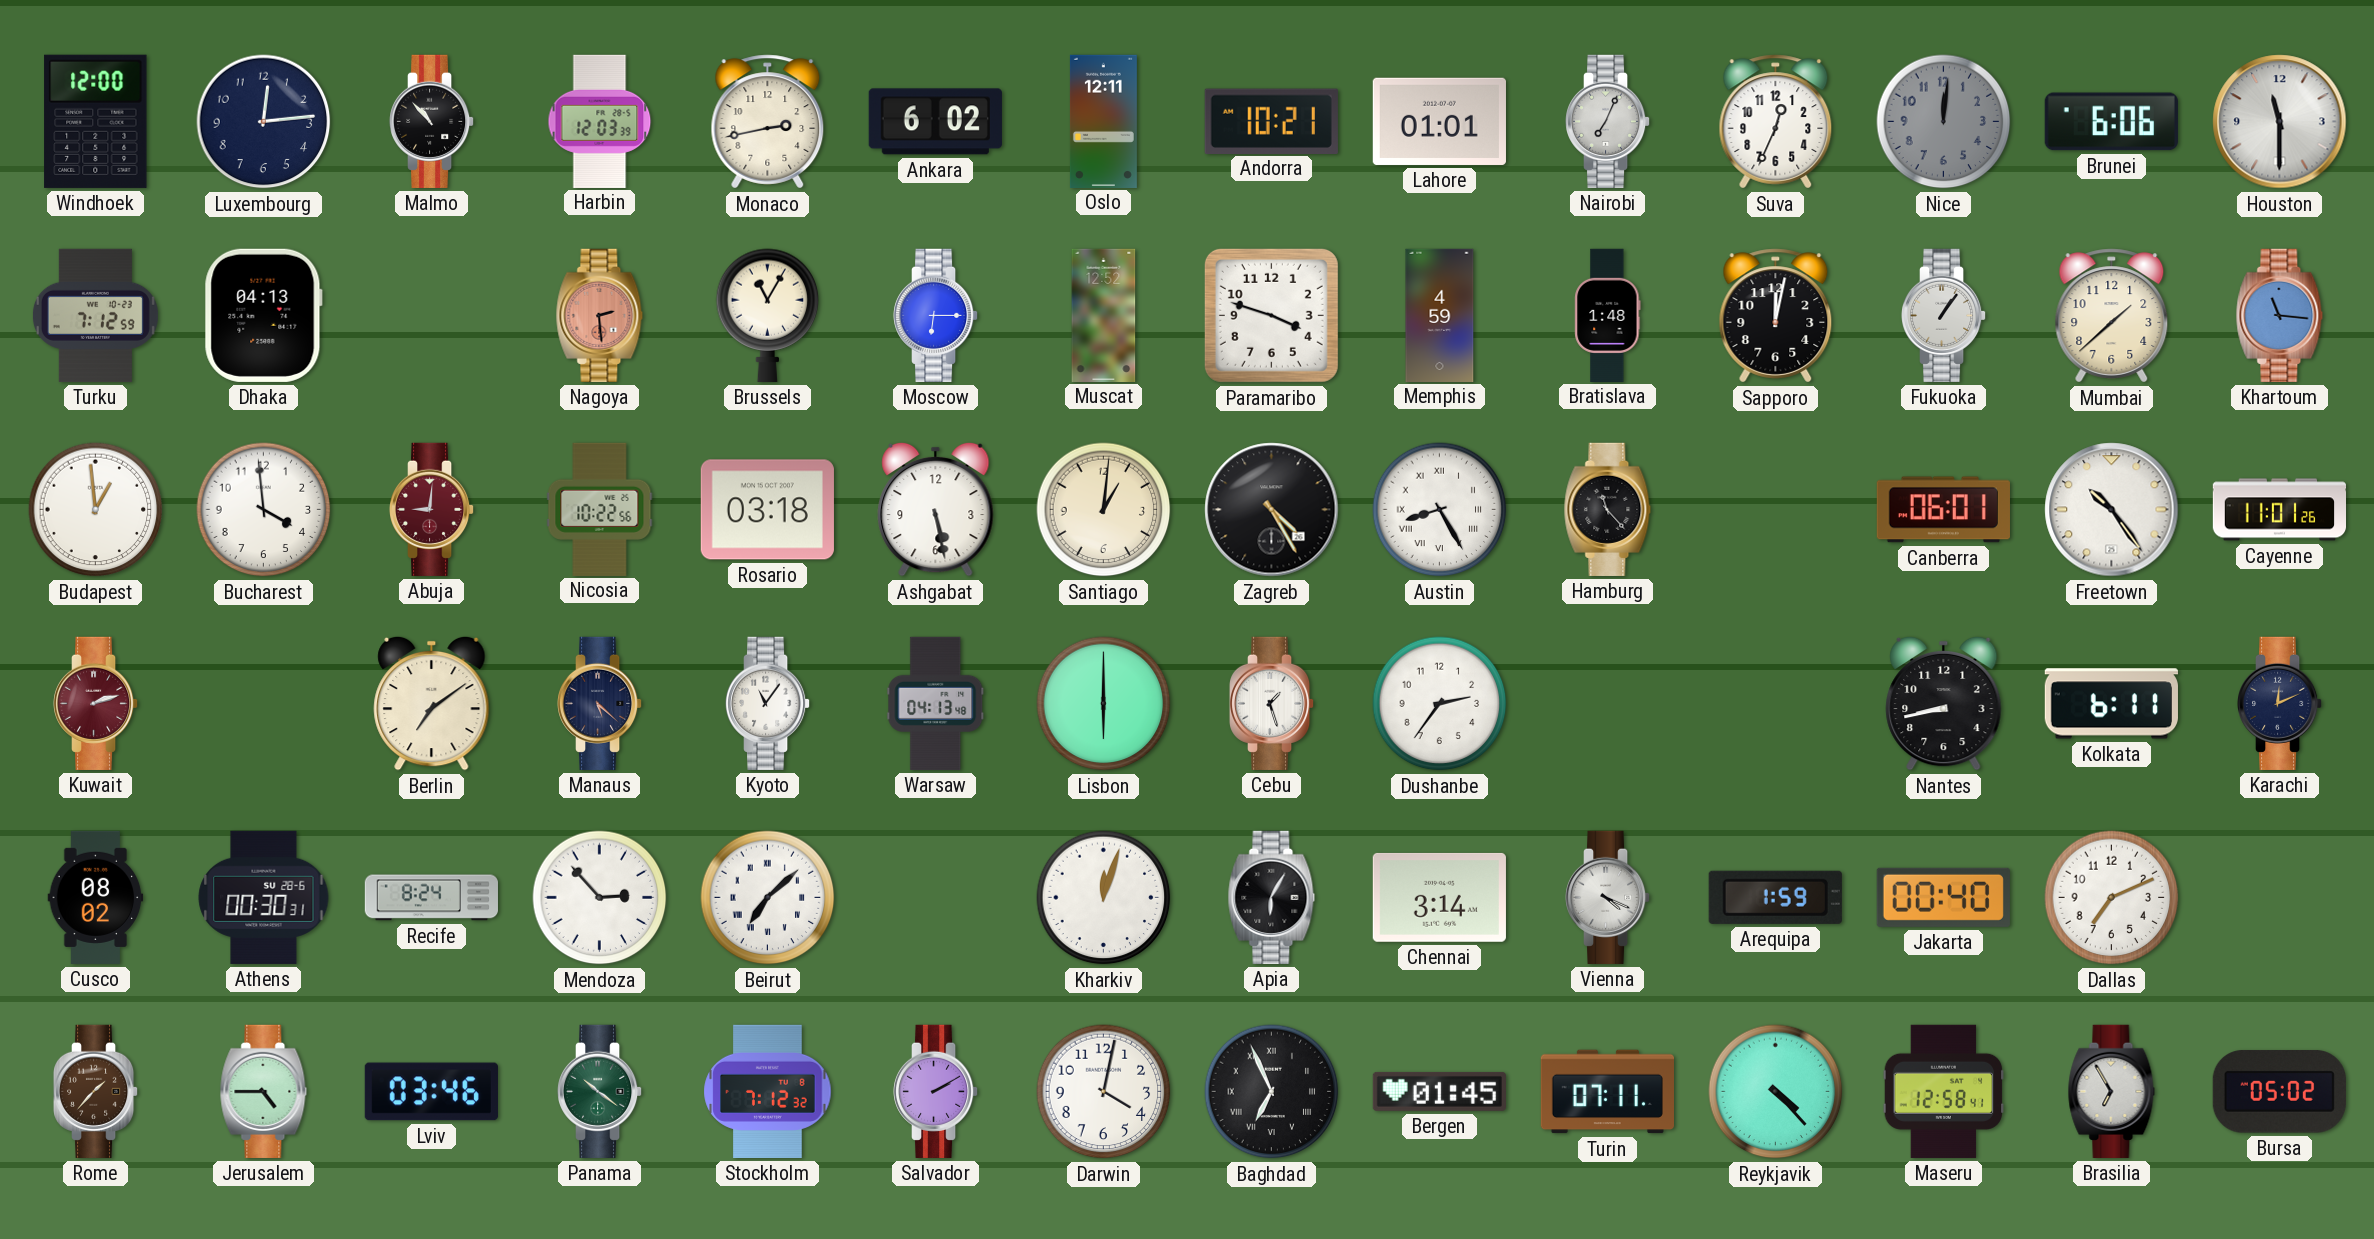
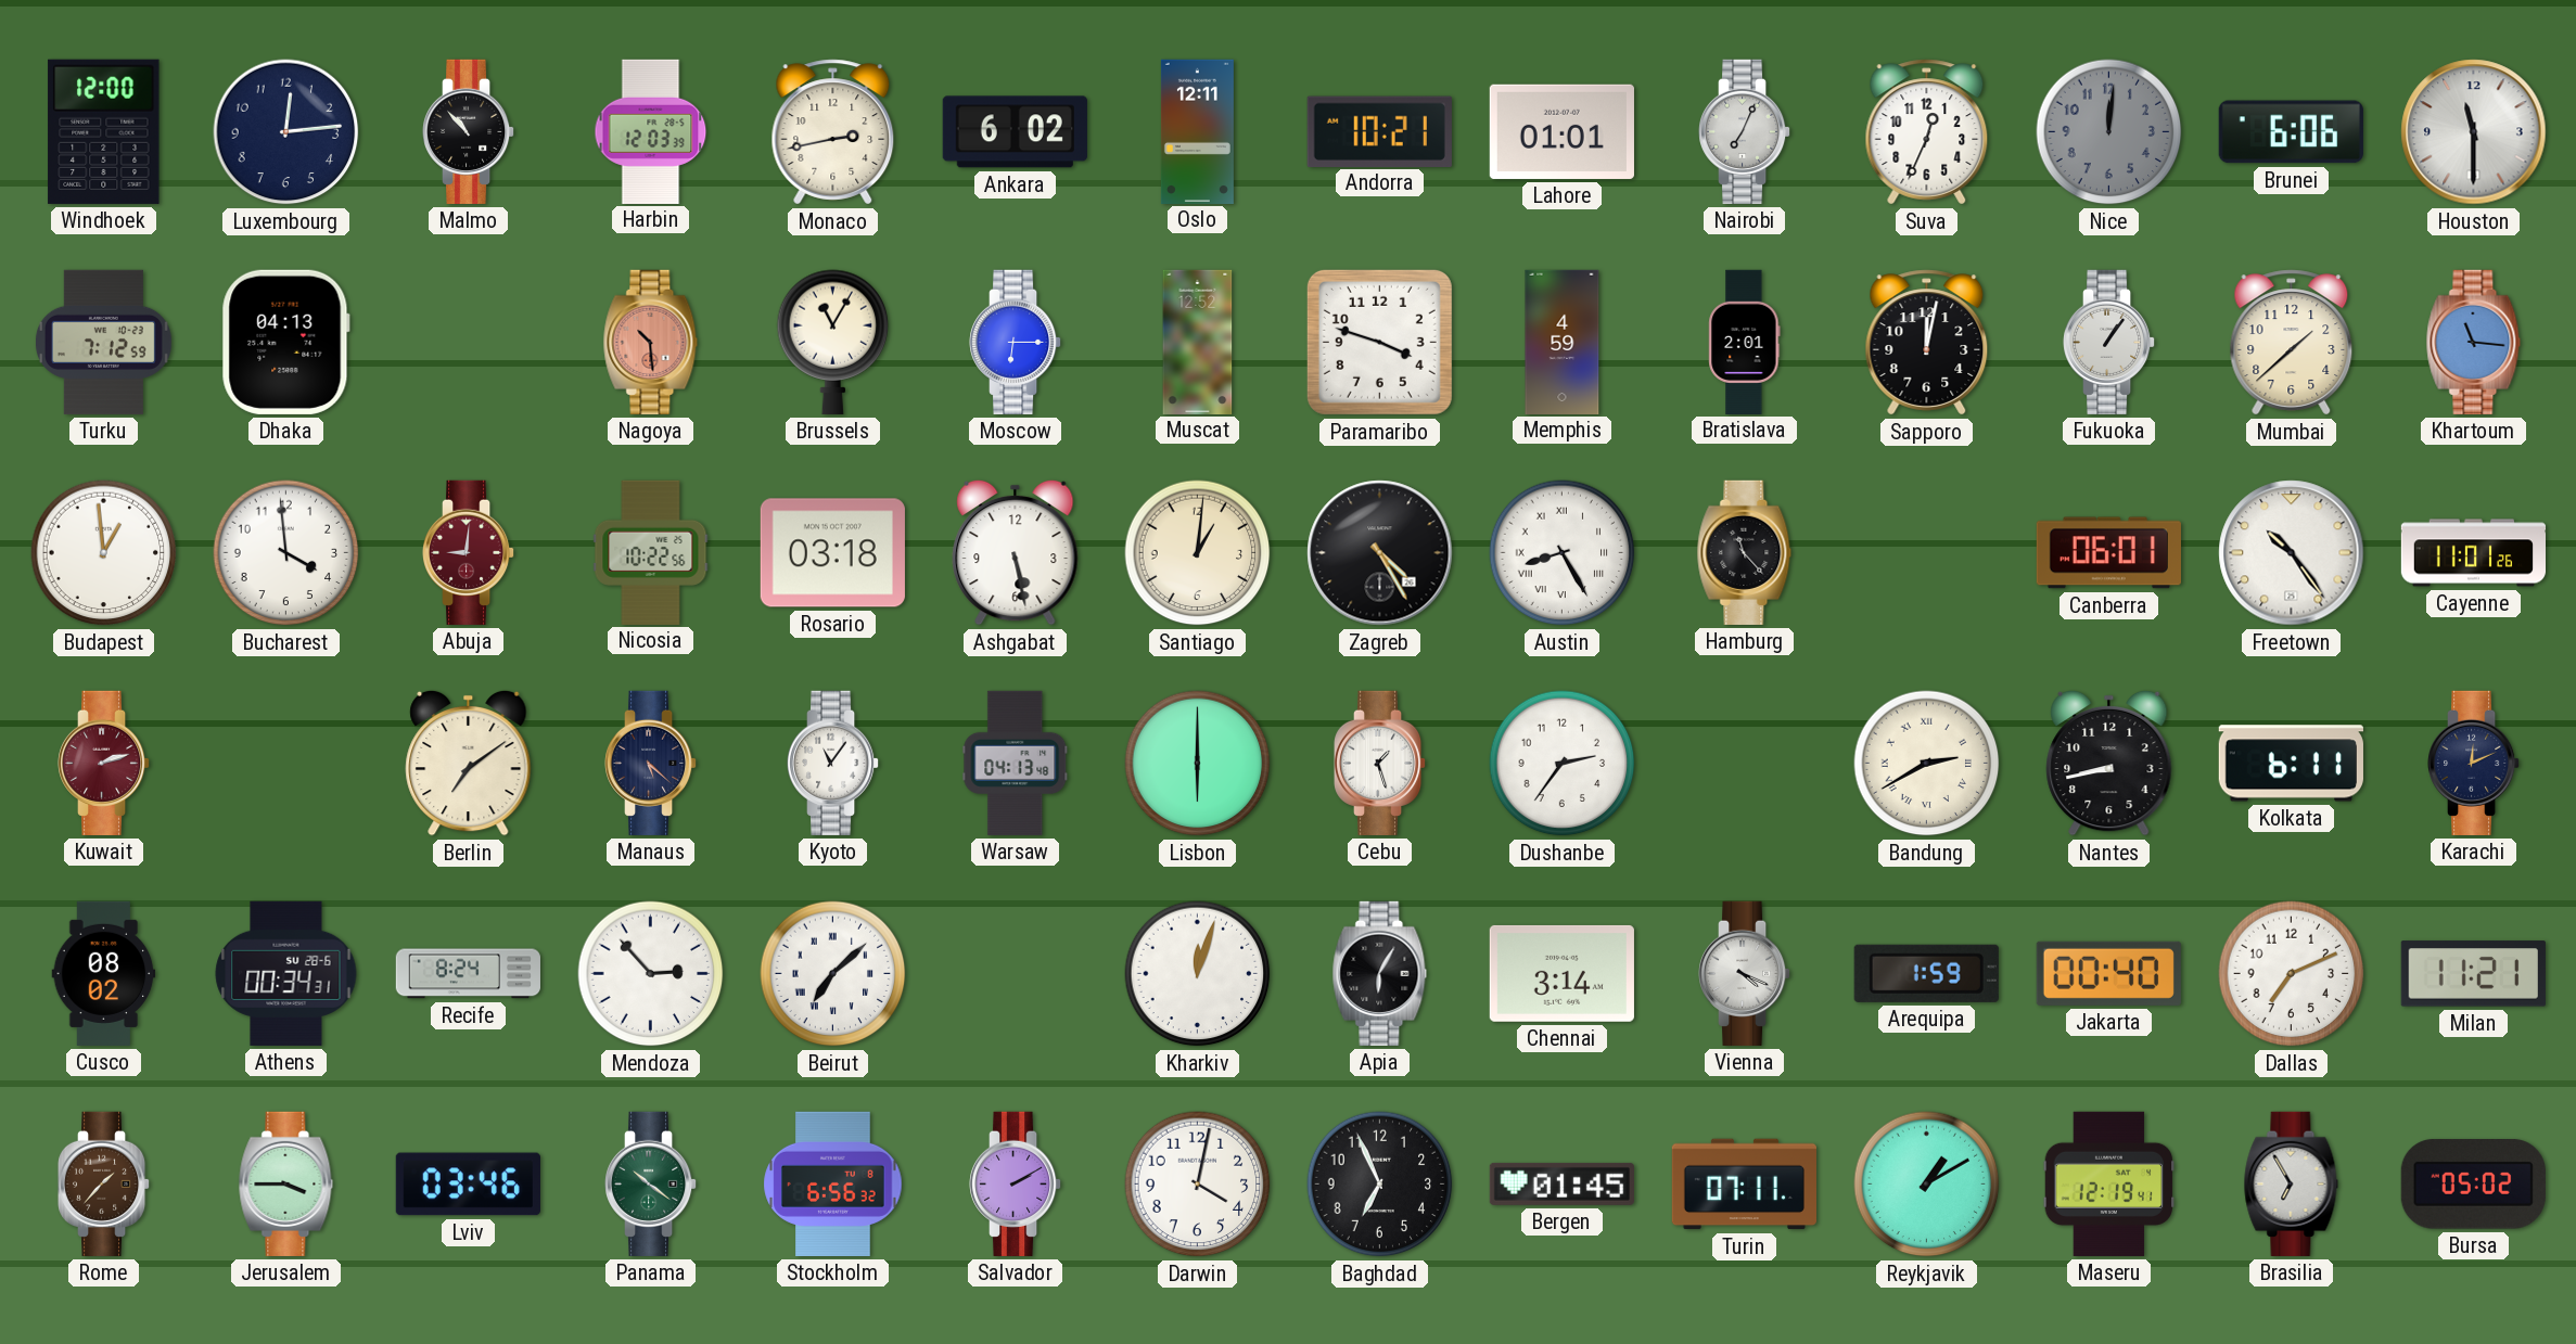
Nagoya: 2:29 -> 10:29
Bratislava: 1:48 -> 2:01
Bandung: none -> 2:40
Athens: 00:30 -> 00:34
Milan: none -> 11:21
Jerusalem: 4:45 -> 3:45
Stockholm: 7:12 -> 6:56
Baghdad numerals: Roman -> Arabic
Reykjavik: 4:23 -> 1:10
Maseru: 12:58 -> 12:19
